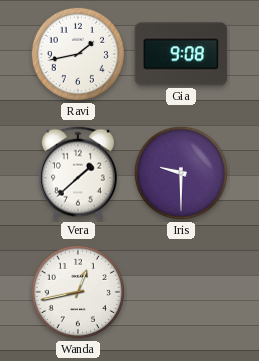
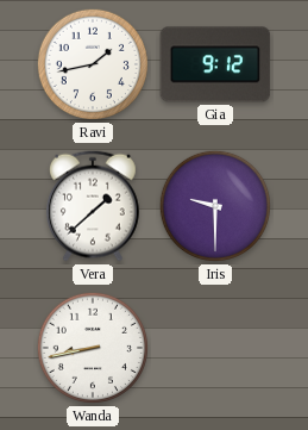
Gia: 9:08 -> 9:12
Wanda: 12:43 -> 8:43
